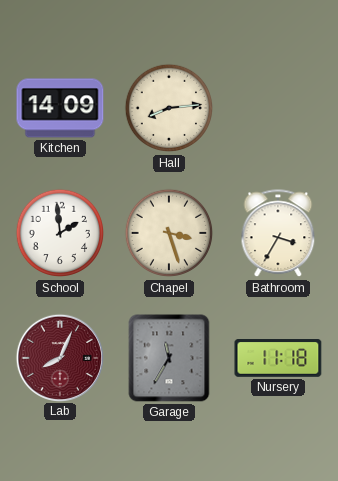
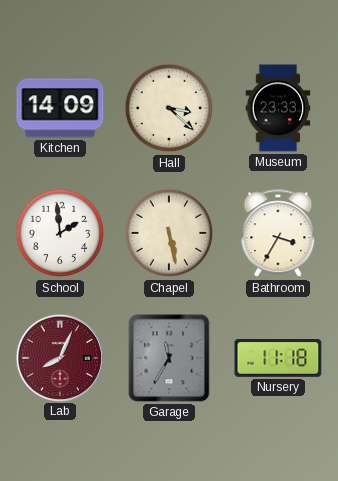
Hall: 8:14 -> 3:22
Museum: none -> 23:33
Chapel: 3:27 -> 5:28
